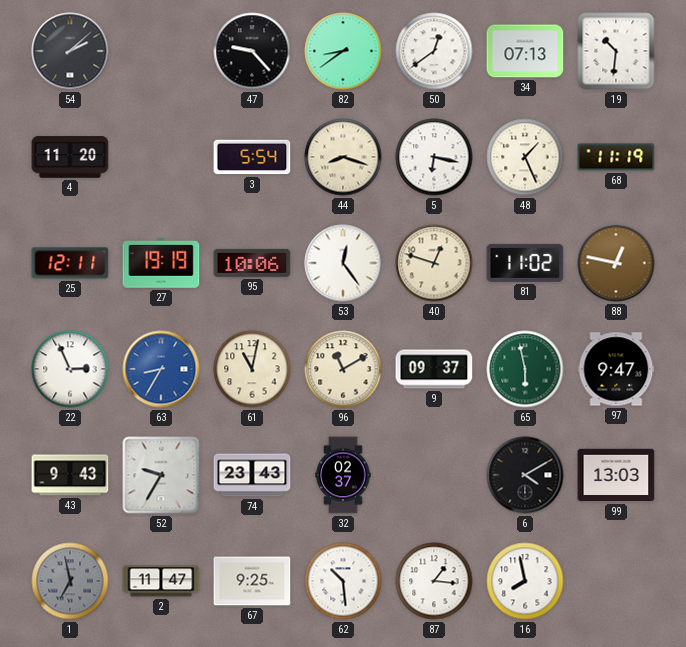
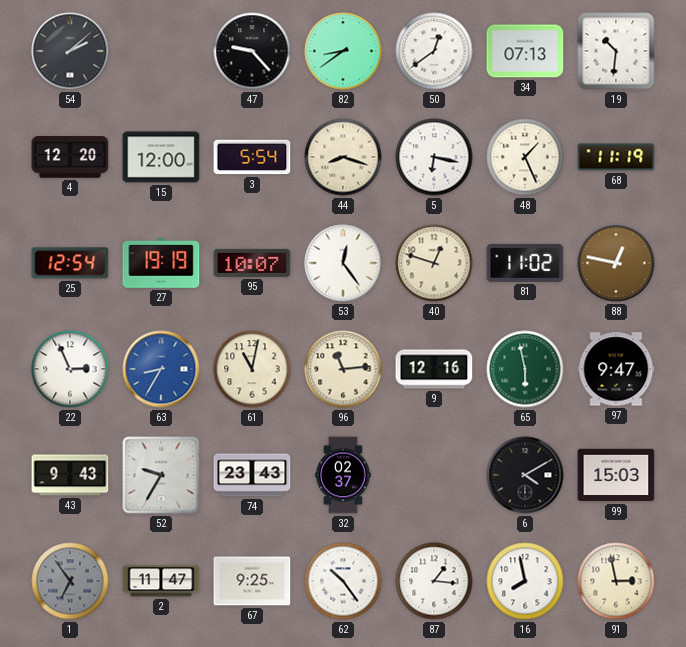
4: 11:20 -> 12:20
15: none -> 12:00
25: 12:11 -> 12:54
95: 10:06 -> 10:07
96: 11:10 -> 11:14
9: 09:37 -> 12:16
99: 13:03 -> 15:03
1: 6:58 -> 6:54
62: 10:29 -> 10:24
91: none -> 2:58
